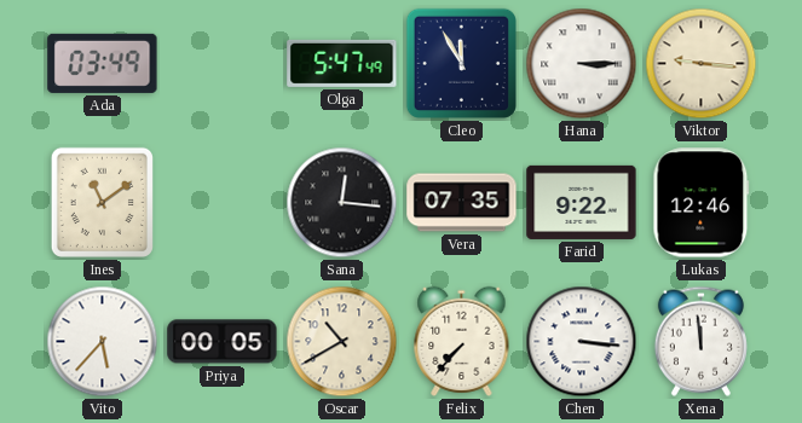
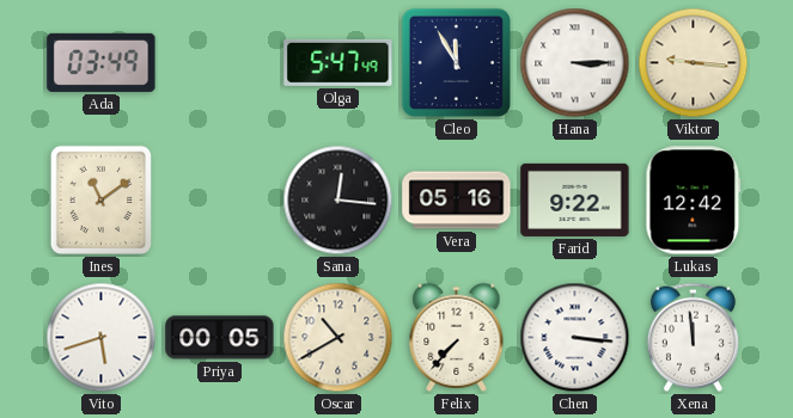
Vera: 07:35 -> 05:16
Lukas: 12:46 -> 12:42
Vito: 5:37 -> 5:42
